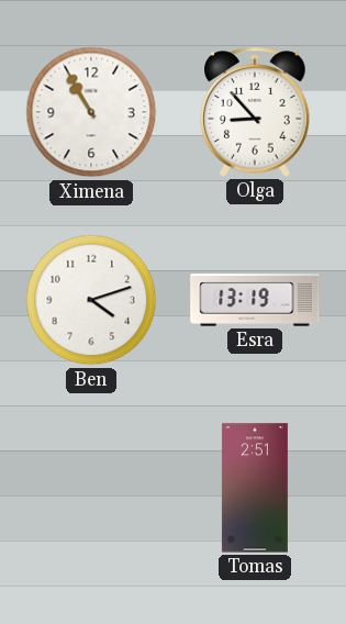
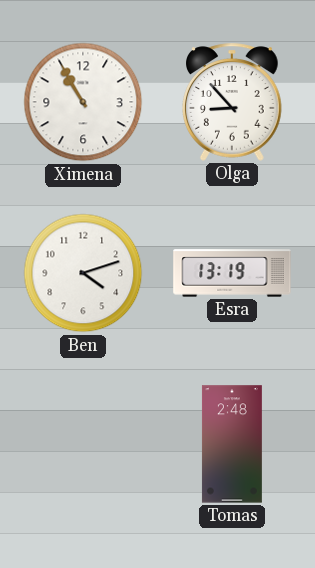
Tomas: 2:51 -> 2:48
